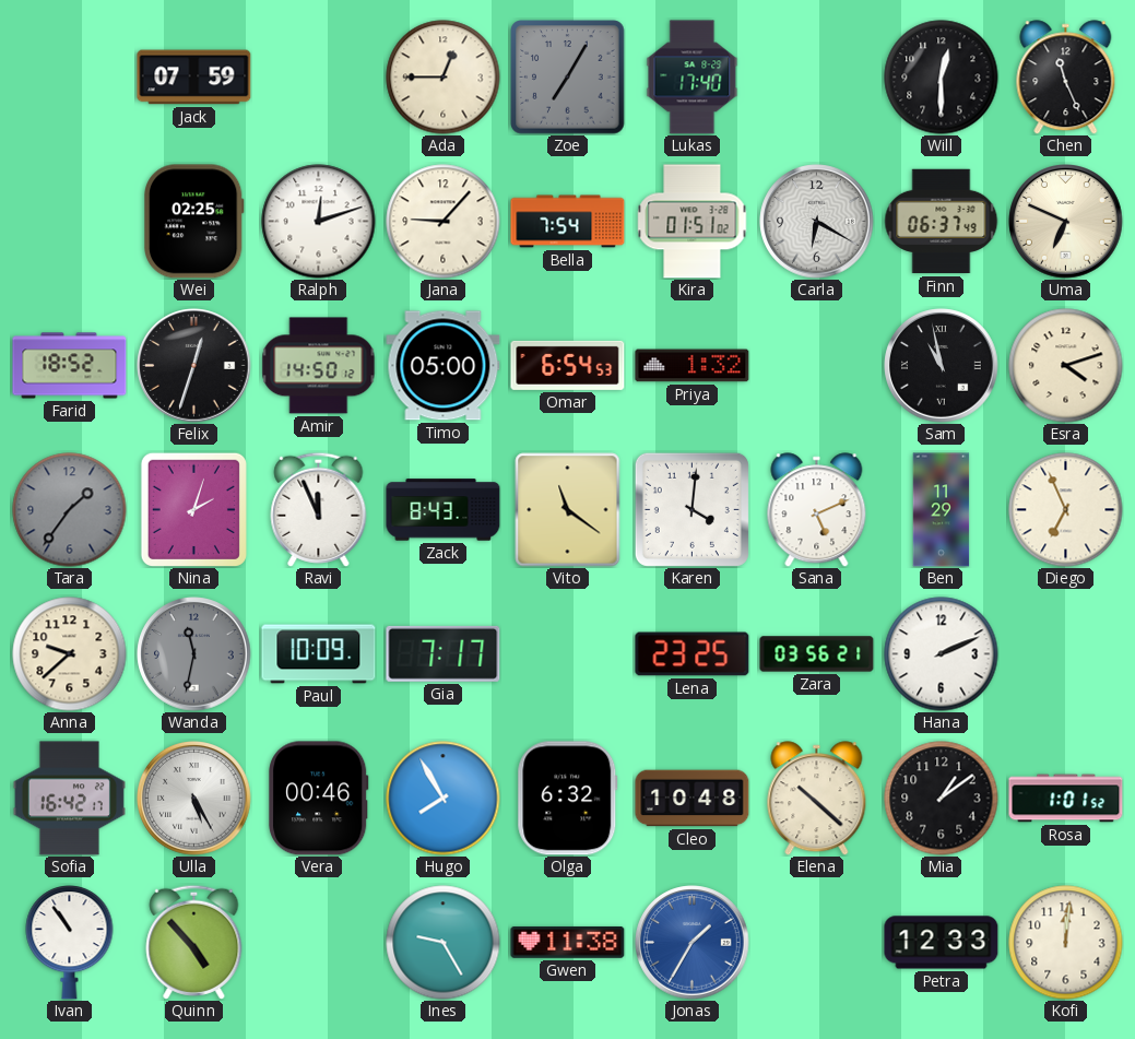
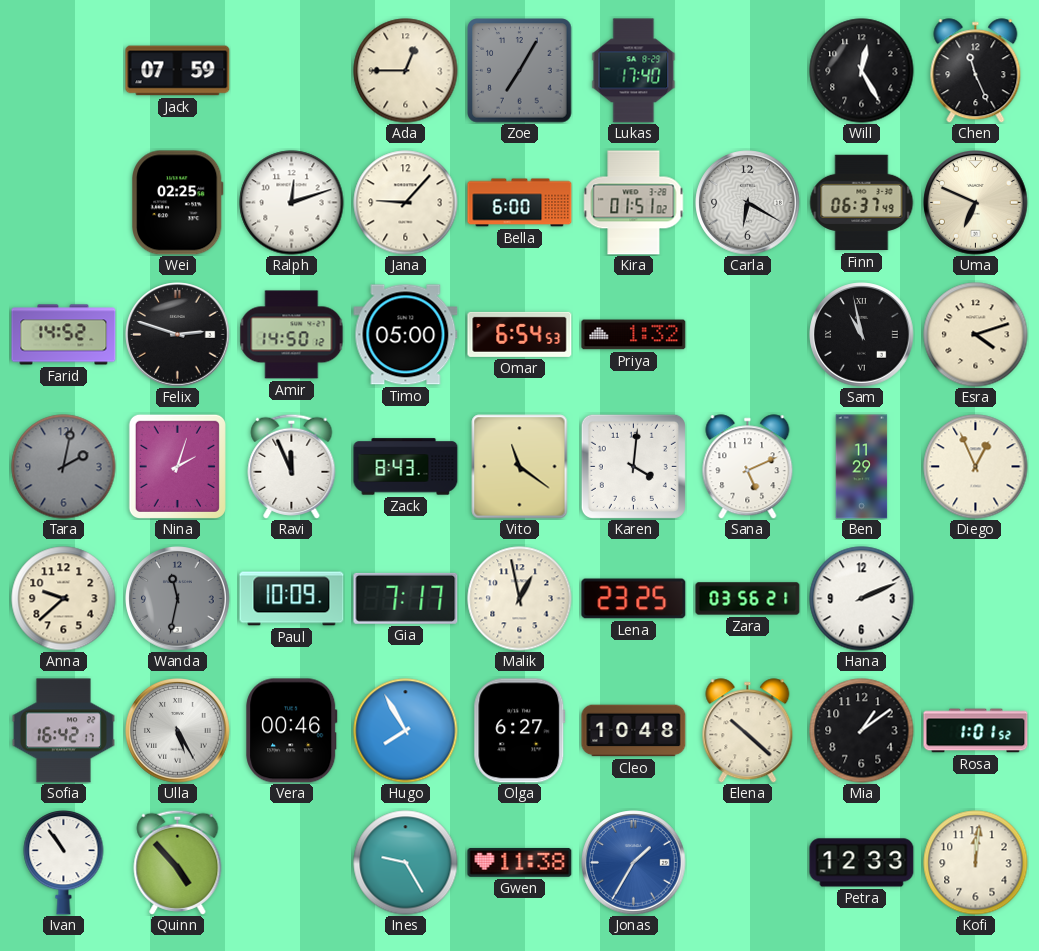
Will: 12:30 -> 12:25
Bella: 7:54 -> 6:00
Farid: 18:52 -> 14:52
Felix: 12:33 -> 2:48
Tara: 1:36 -> 2:02
Diego: 6:56 -> 12:56
Malik: none -> 12:58
Olga: 6:32 -> 6:27
